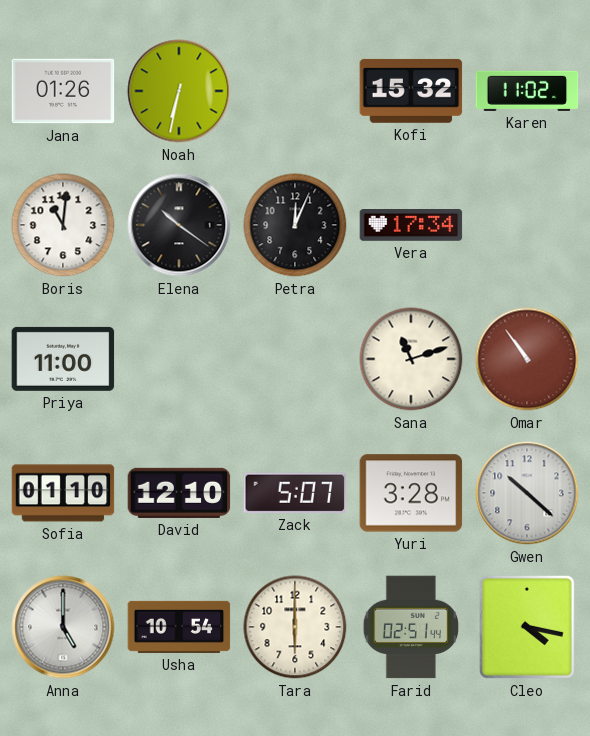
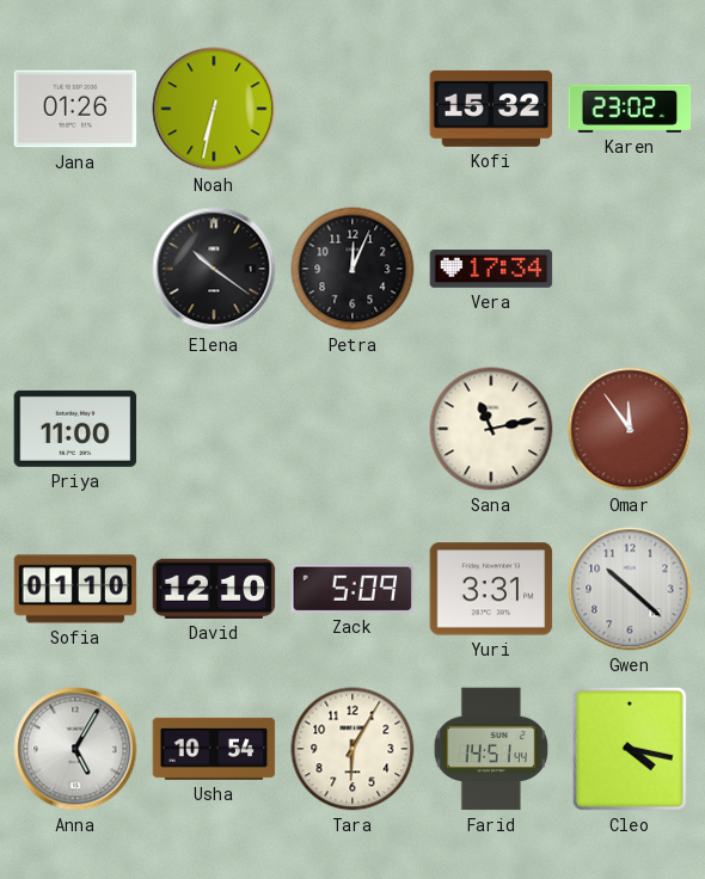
Karen: 11:02 -> 23:02
Boris: 11:01 -> none
Sana: 11:12 -> 11:13
Omar: 10:54 -> 11:54
Zack: 5:07 -> 5:09
Yuri: 3:28 -> 3:31
Anna: 5:00 -> 5:05
Tara: 6:00 -> 6:05
Farid: 02:51 -> 14:51
